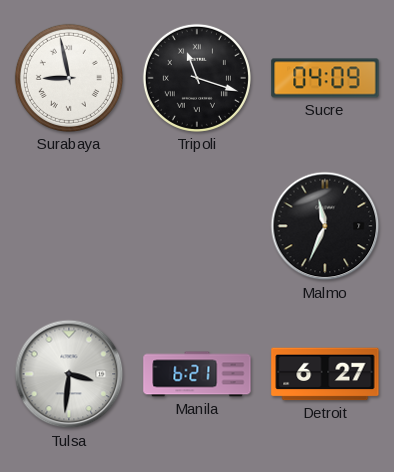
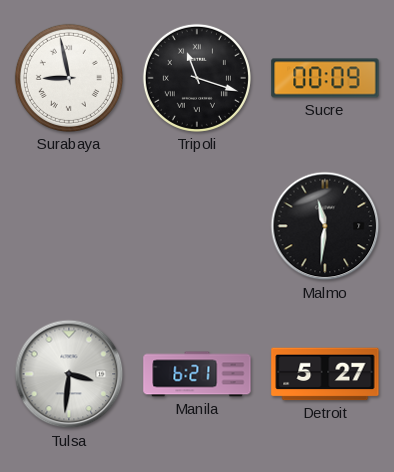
Sucre: 04:09 -> 00:09
Malmo: 11:34 -> 11:31
Detroit: 6:27 -> 5:27
